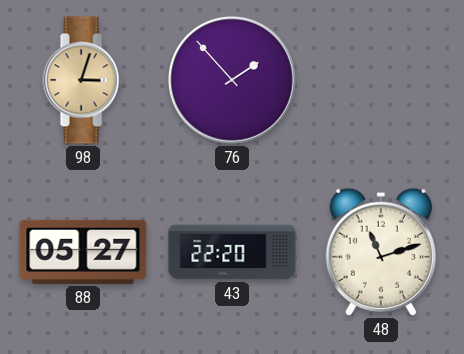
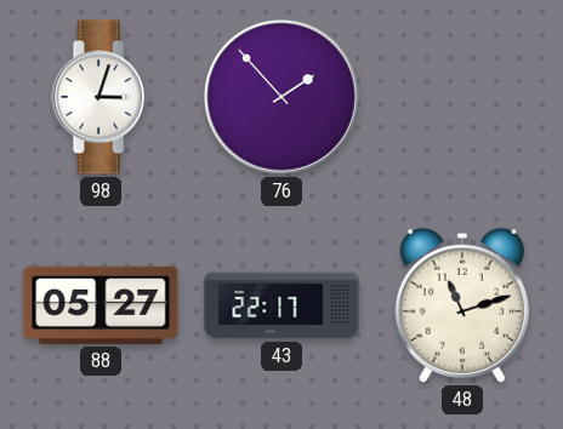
98 dial: champagne -> white
43: 22:20 -> 22:17
